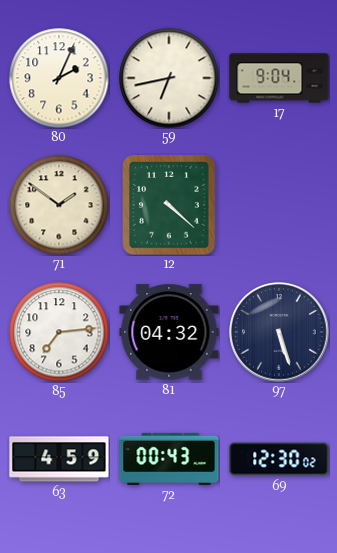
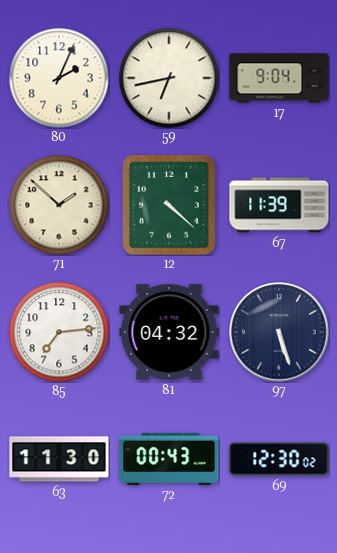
71: 1:51 -> 1:52
67: none -> 11:39
63: 4:59 -> 11:30
